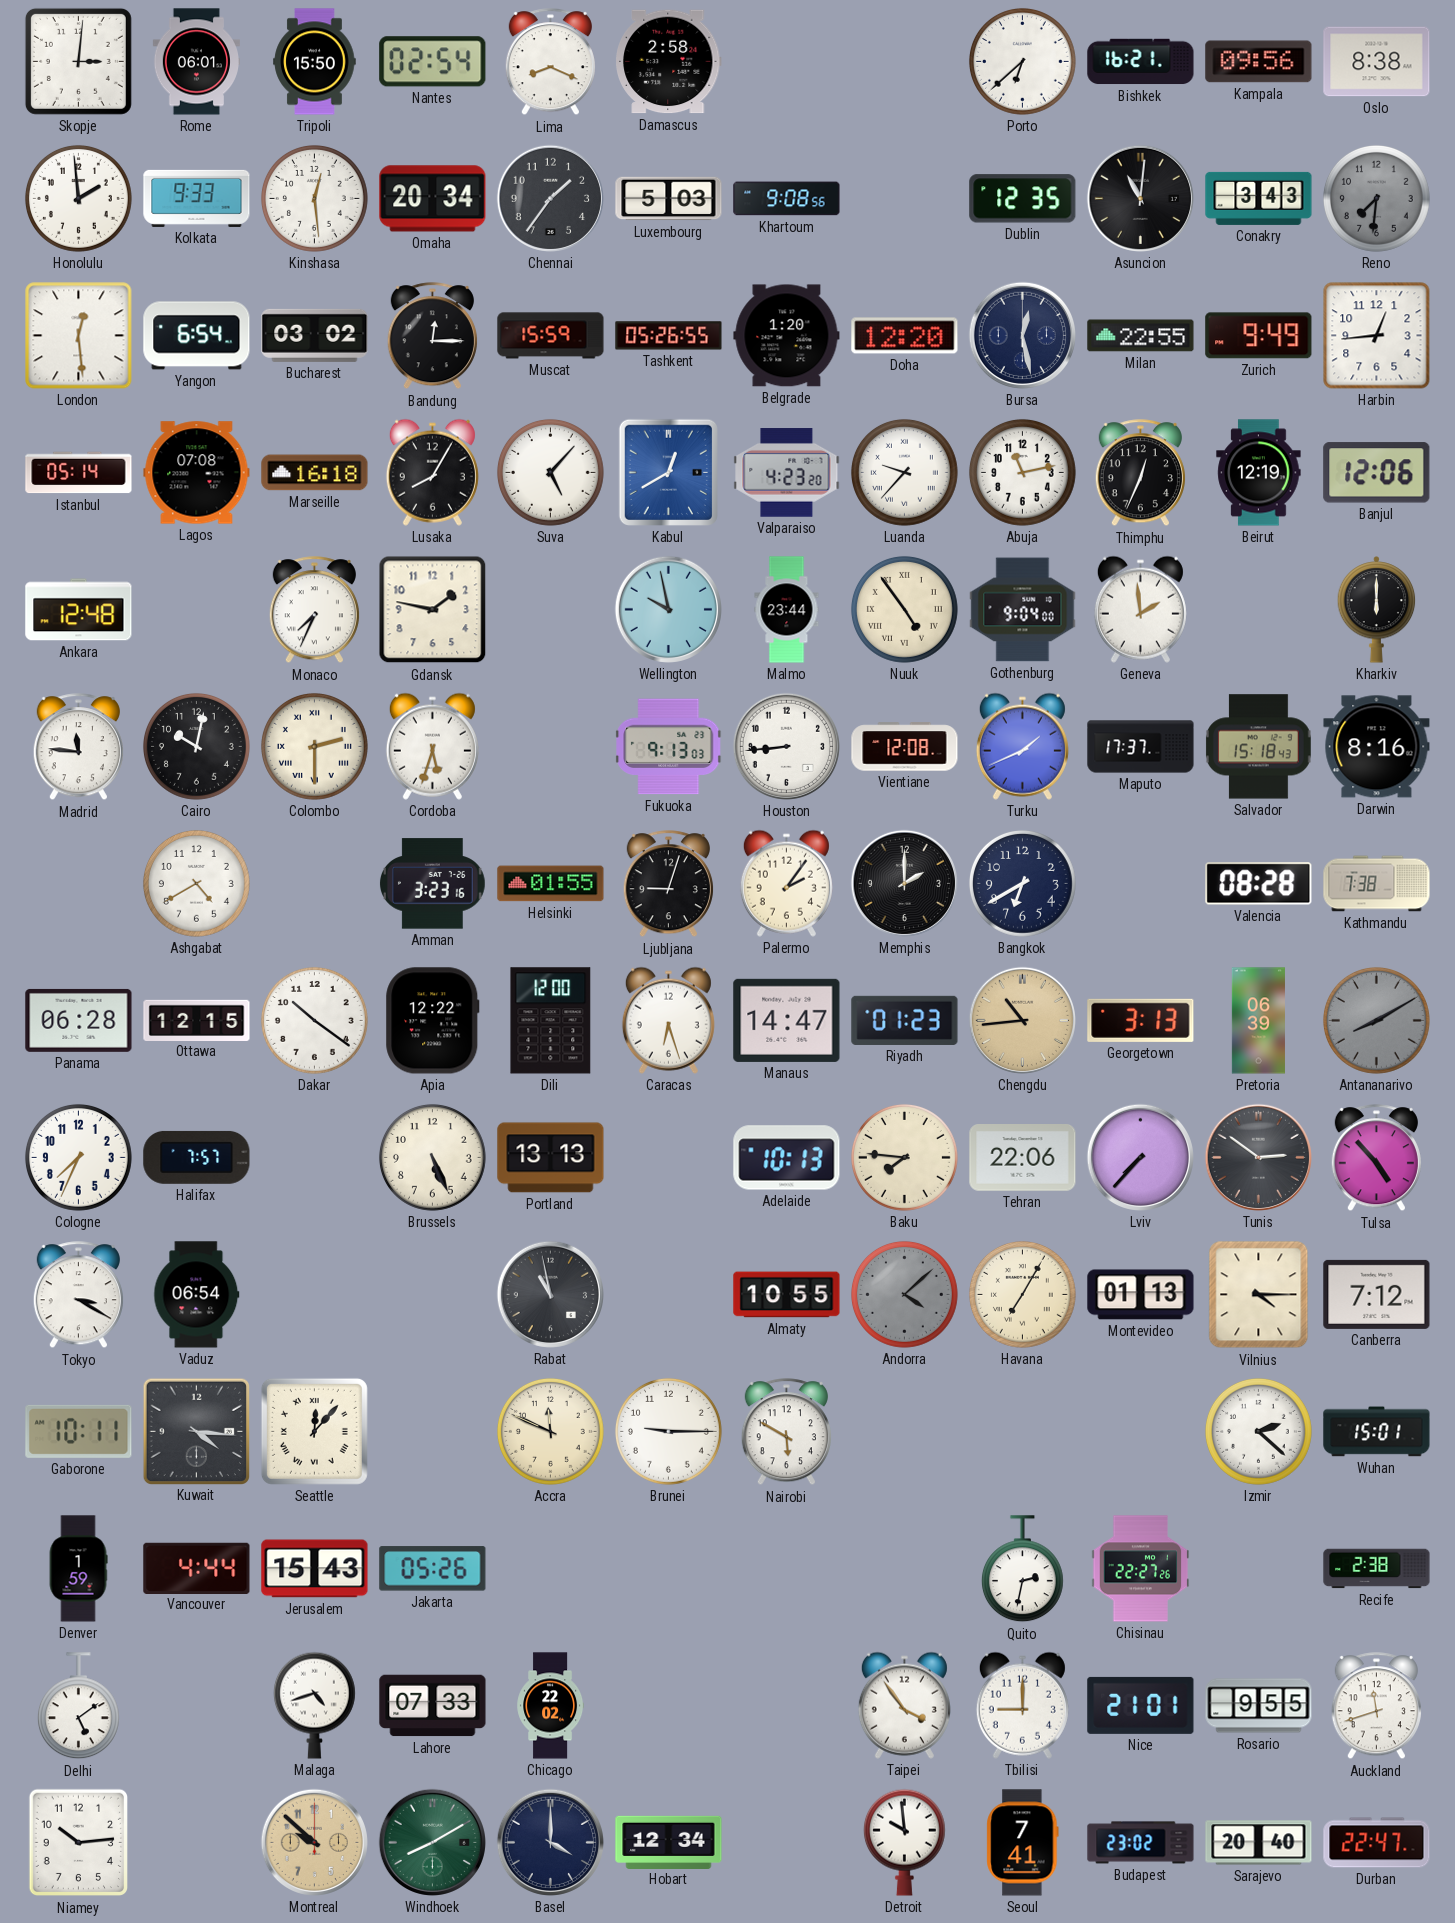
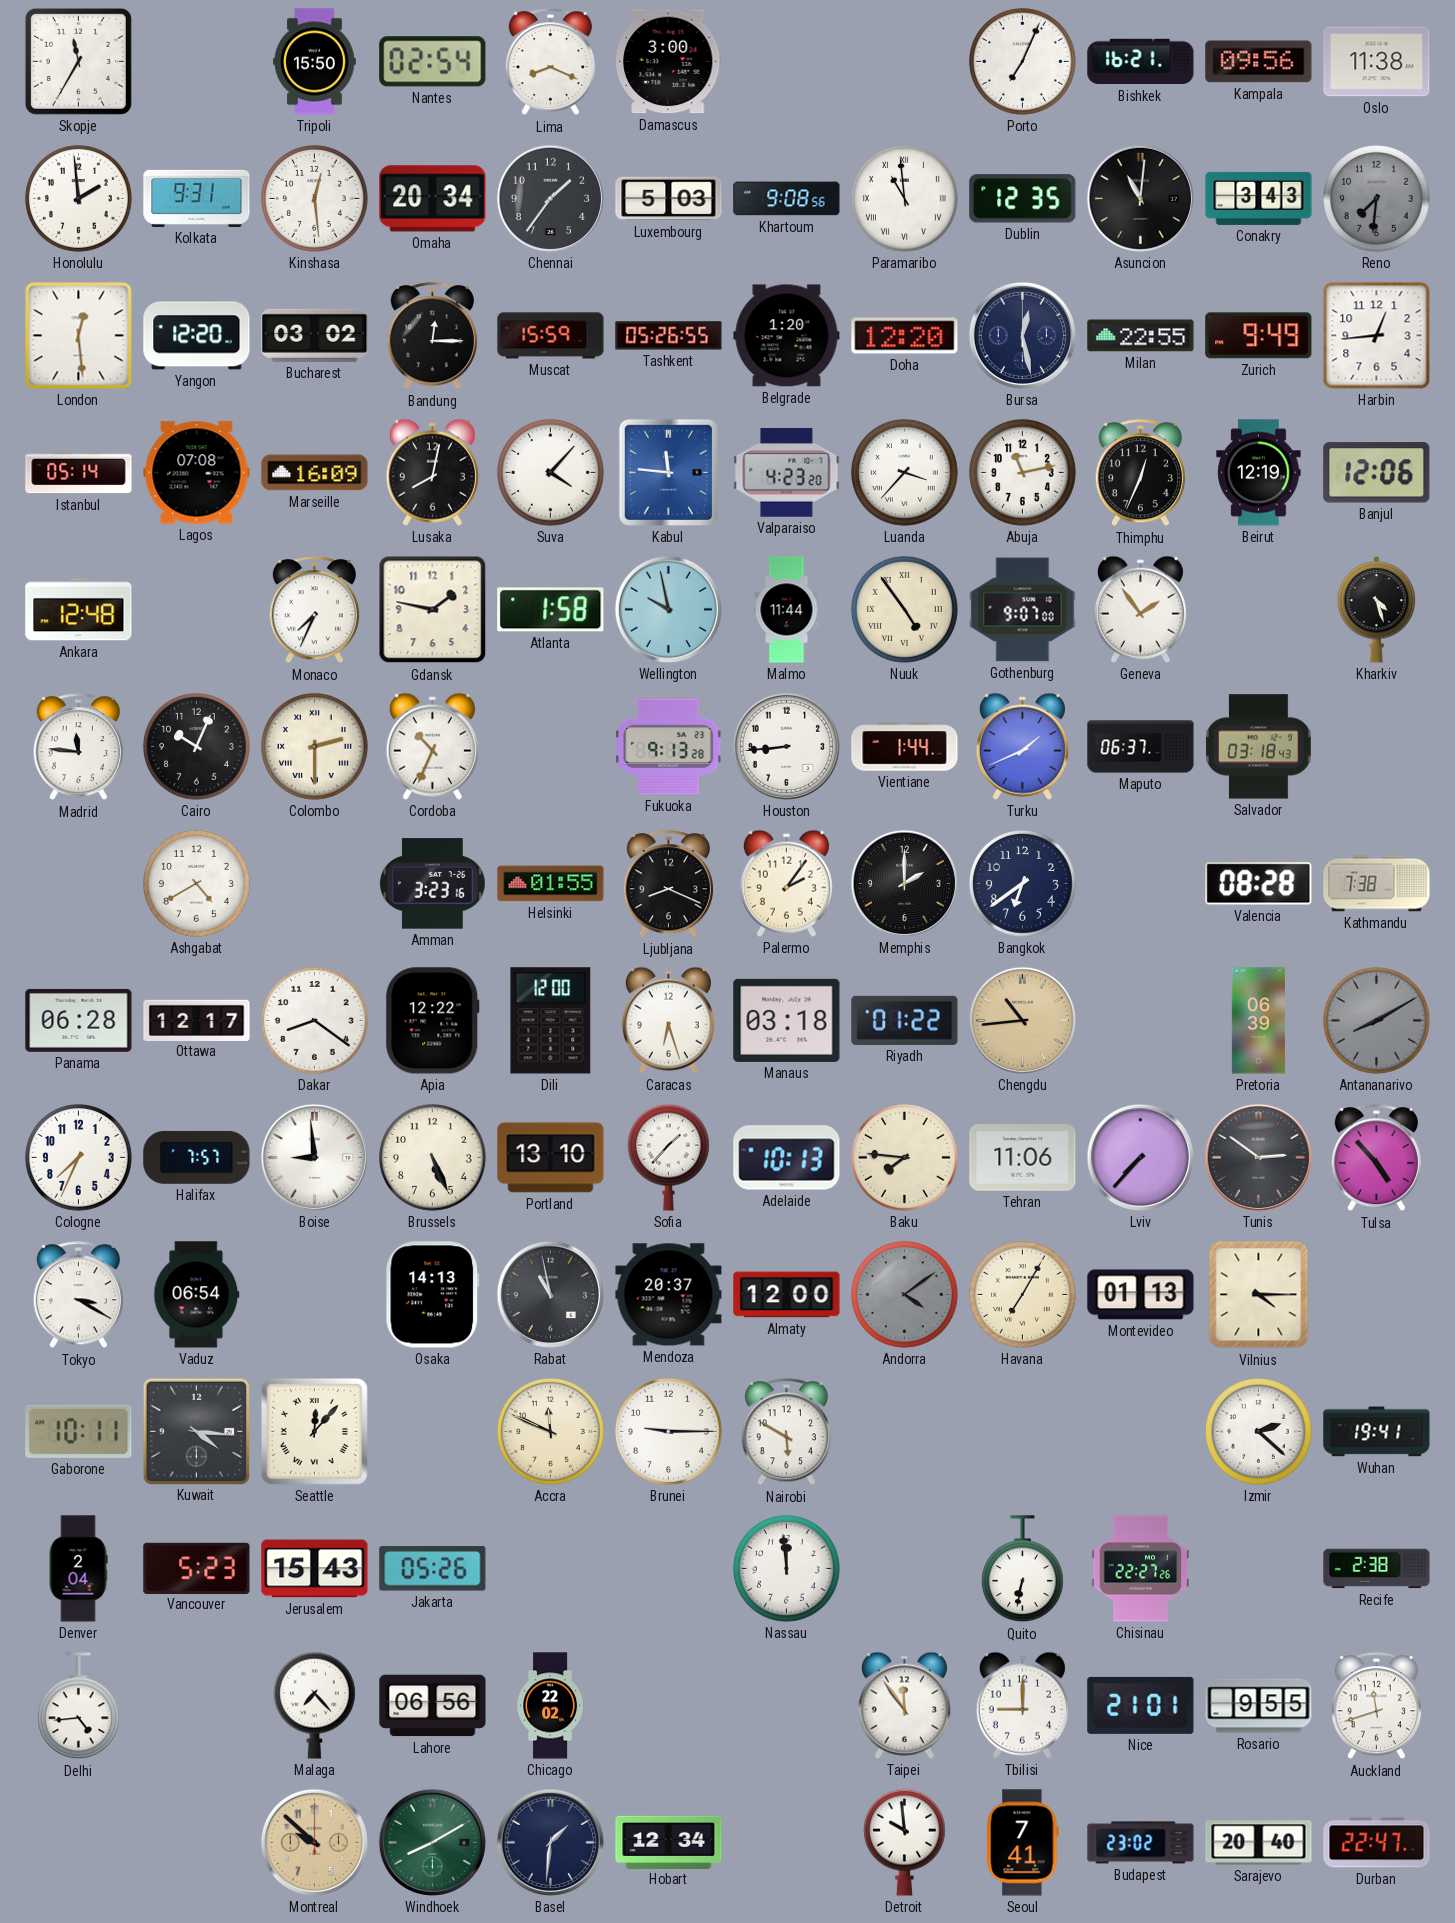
Skopje: 3:01 -> 11:35
Rome: 06:01 -> none
Damascus: 2:58 -> 3:00
Porto: 6:38 -> 7:04
Oslo: 8:38 -> 11:38
Kolkata: 9:33 -> 9:31
Paramaribo: none -> 10:59
Yangon: 6:54 -> 12:20
Marseille: 16:18 -> 16:09
Lusaka: 8:05 -> 8:02
Suva: 5:07 -> 4:07
Kabul: 12:40 -> 11:46
Luanda: 9:37 -> 3:37
Atlanta: none -> 1:58
Malmo: 23:44 -> 11:44
Gothenburg: 9:04 -> 9:07
Geneva: 1:59 -> 1:54
Kharkiv: 6:00 -> 4:27
Cairo: 10:02 -> 10:04
Cordoba: 5:33 -> 10:34
Fukuoka: 9:13:03 -> 9:13:28
Vientiane: 12:08 -> 1:44
Maputo: 17:37 -> 06:37
Salvador: 15:18 -> 03:18
Darwin: 8:16 -> none
Ljubljana: 9:03 -> 8:19
Bangkok: 6:40 -> 6:39
Ottawa: 12:15 -> 12:17
Dakar: 10:21 -> 8:21
Manaus: 14:47 -> 03:18
Riyadh: 01:23 -> 01:22
Georgetown: 3:13 -> none
Boise: none -> 8:59
Portland: 13:13 -> 13:10
Sofia: none -> 1:37
Tehran: 22:06 -> 11:06
Osaka: none -> 14:13
Mendoza: none -> 20:37
Almaty: 10:55 -> 12:00
Andorra: 4:08 -> 4:09
Canberra: 7:12 -> none
Wuhan: 15:01 -> 19:41
Denver: 1:59 -> 2:04
Vancouver: 4:44 -> 5:23
Nassau: none -> 11:59
Quito: 2:32 -> 6:32
Delhi: 5:09 -> 4:44
Malaga: 4:42 -> 7:23
Lahore: 07:33 -> 06:56
Taipei: 3:54 -> 11:54
Niamey: 10:14 -> none
Basel: 4:00 -> 1:31
